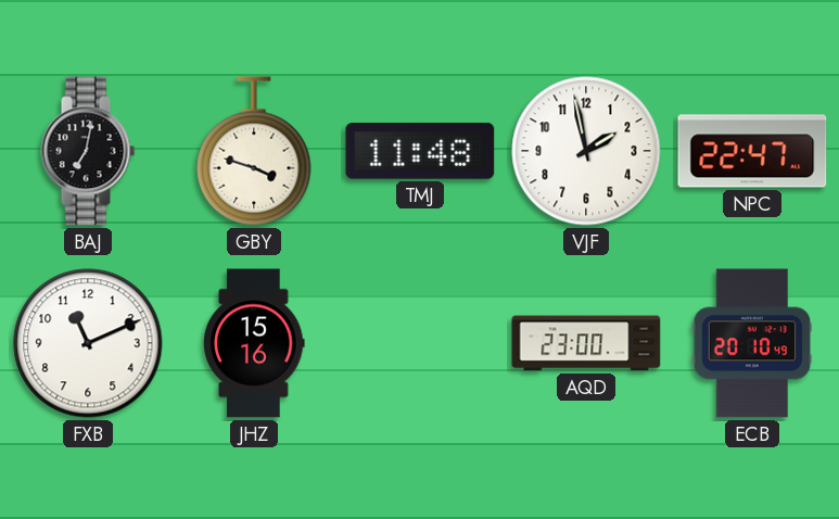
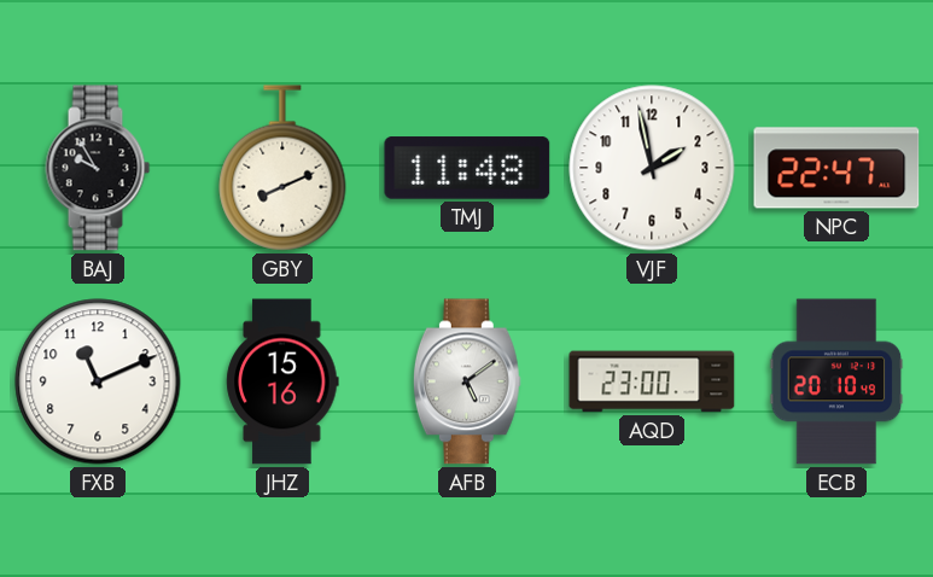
BAJ: 7:02 -> 9:55
GBY: 3:48 -> 8:11
AFB: none -> 5:09
